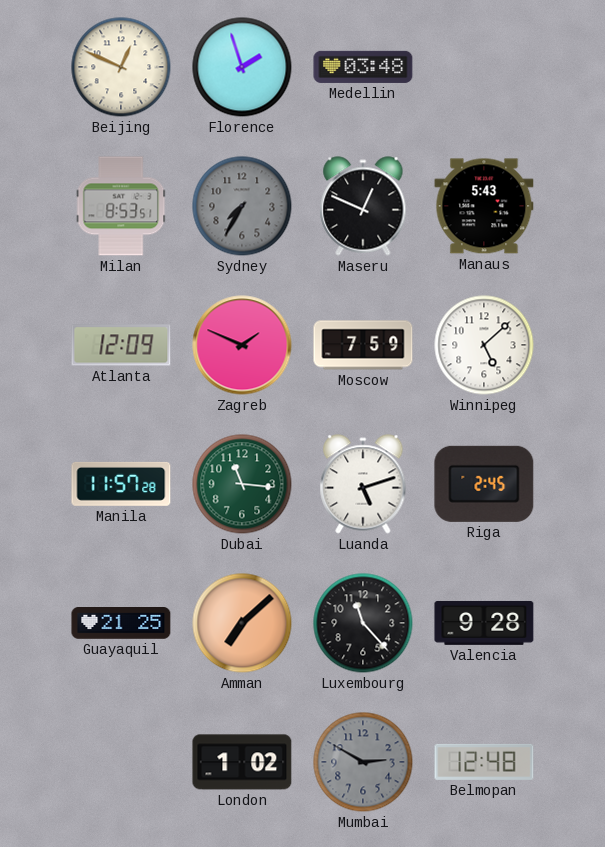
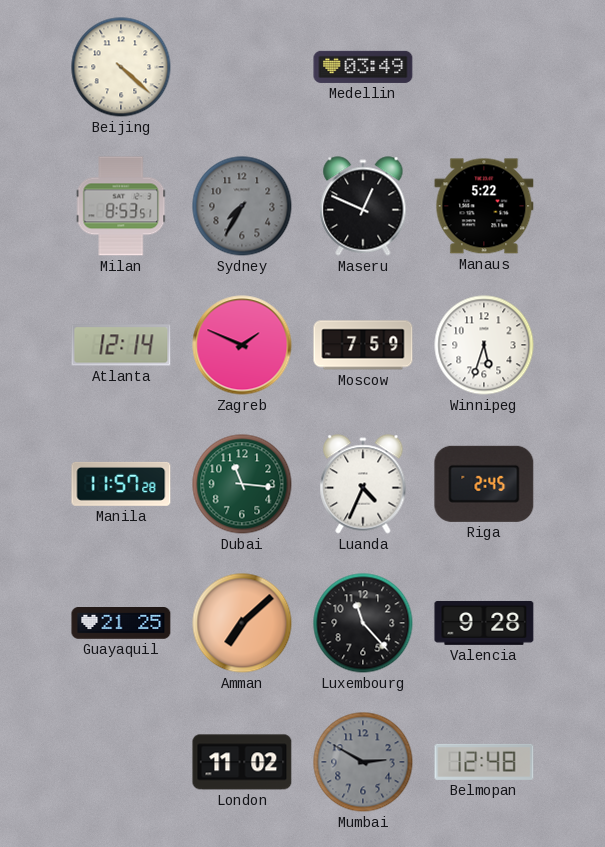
Beijing: 12:49 -> 4:22
Florence: 1:57 -> none
Medellin: 03:48 -> 03:49
Manaus: 5:43 -> 5:22
Atlanta: 12:09 -> 12:14
Winnipeg: 5:08 -> 5:33
Luanda: 5:12 -> 4:34
London: 1:02 -> 11:02
